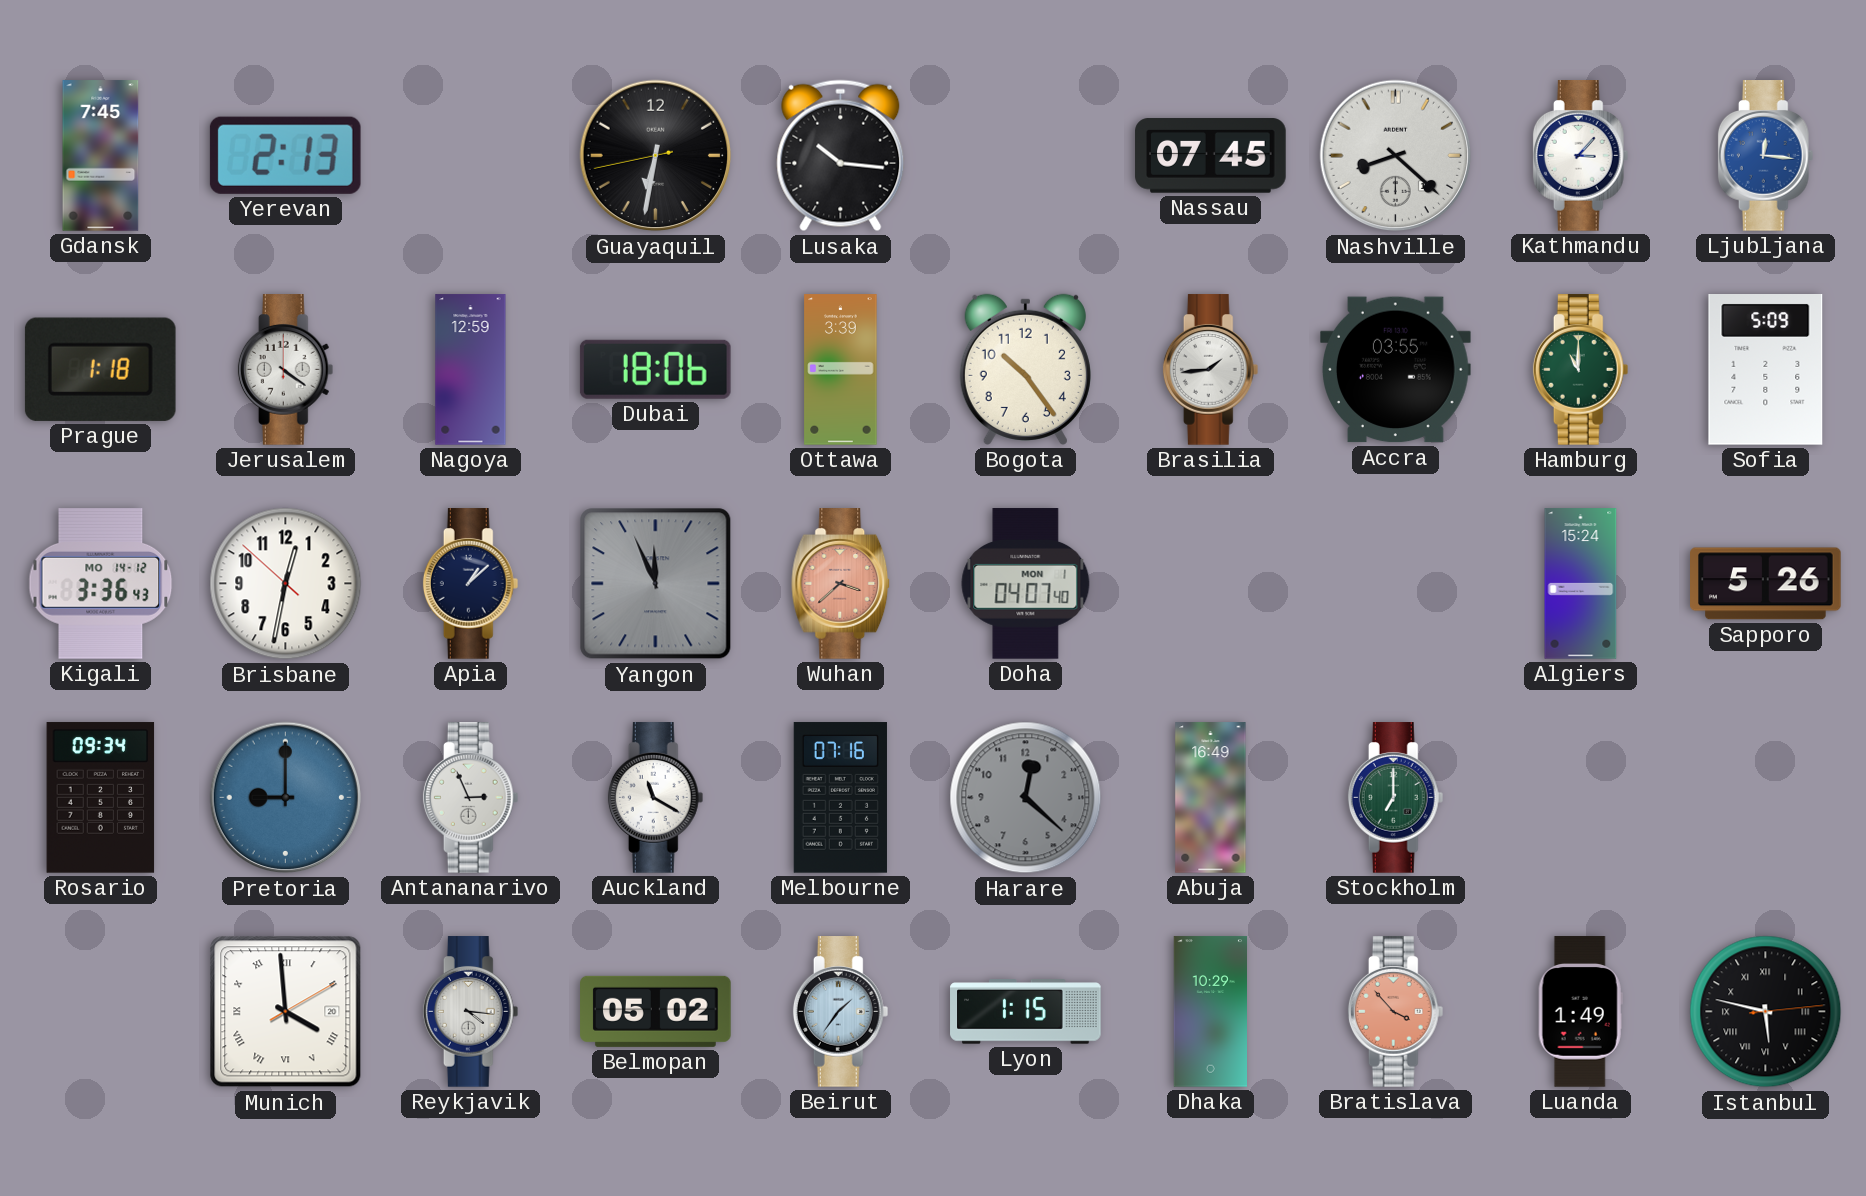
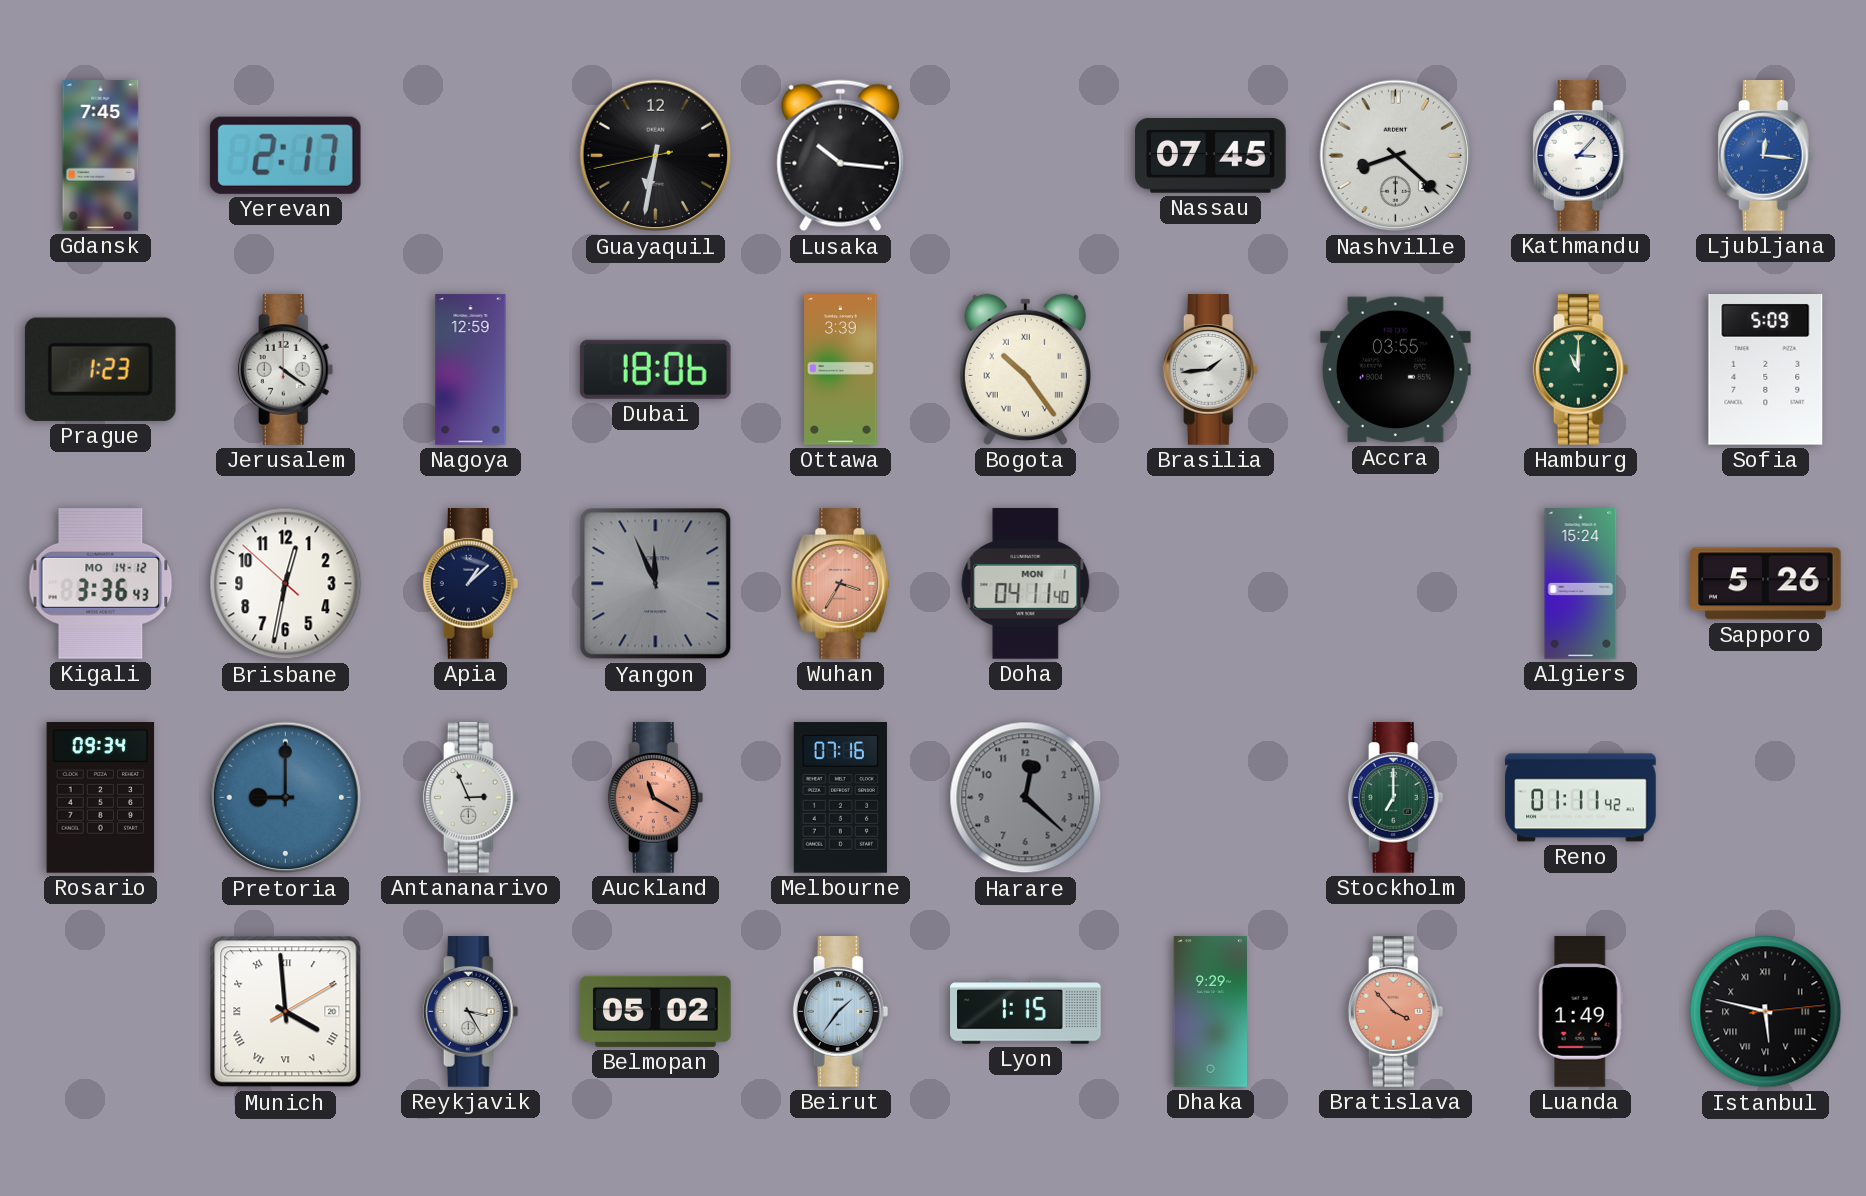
Yerevan: 2:13 -> 2:17
Prague: 1:18 -> 1:23
Bogota numerals: Arabic -> Roman
Wuhan: 3:38 -> 3:35
Doha: 04:07 -> 04:11
Auckland dial: white -> salmon
Abuja: 16:49 -> none
Reno: none -> 01:11
Reykjavik: 4:16 -> 3:25
Dhaka: 10:29 -> 9:29
